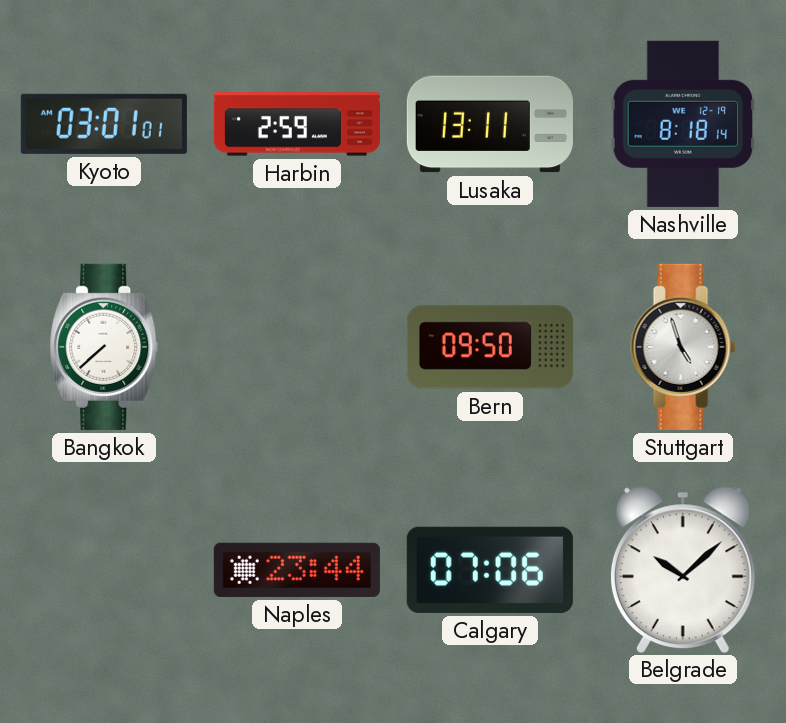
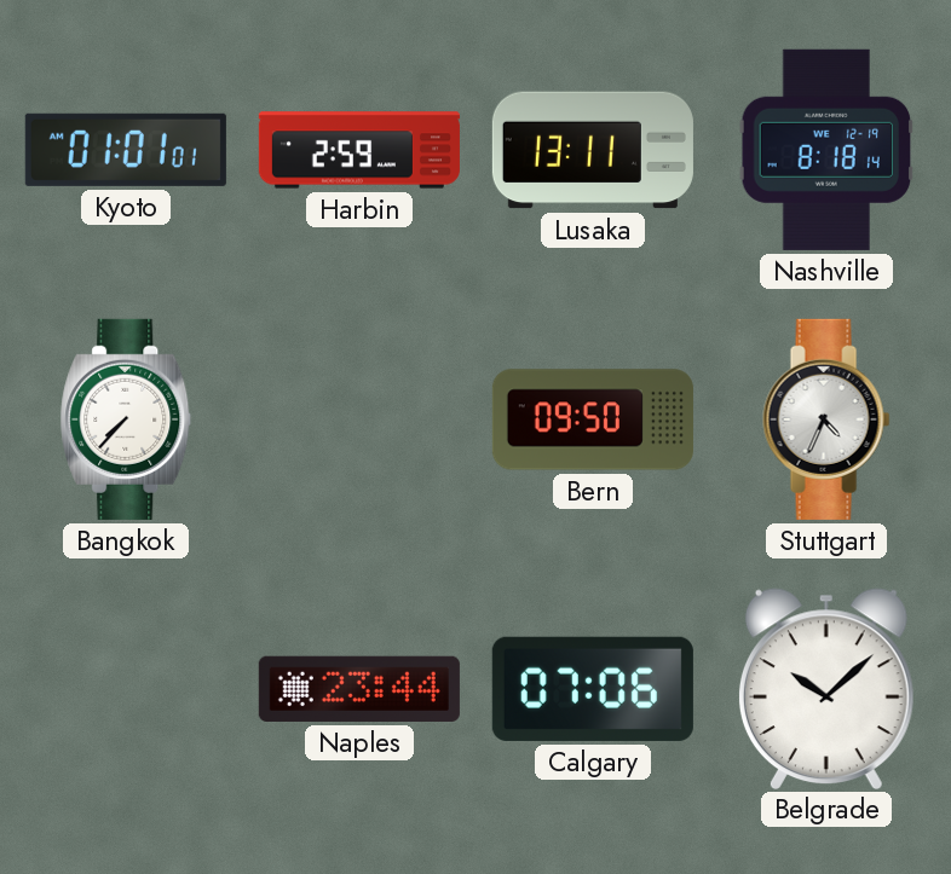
Kyoto: 03:01 -> 01:01
Bangkok: 7:38 -> 7:37
Stuttgart: 4:57 -> 4:34
